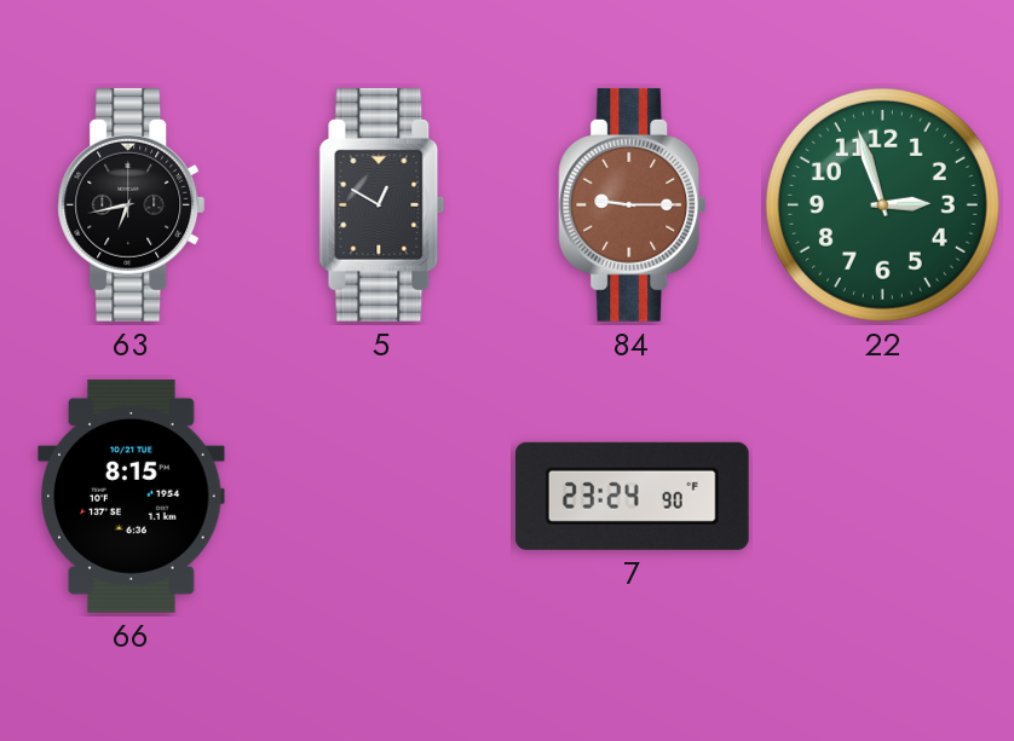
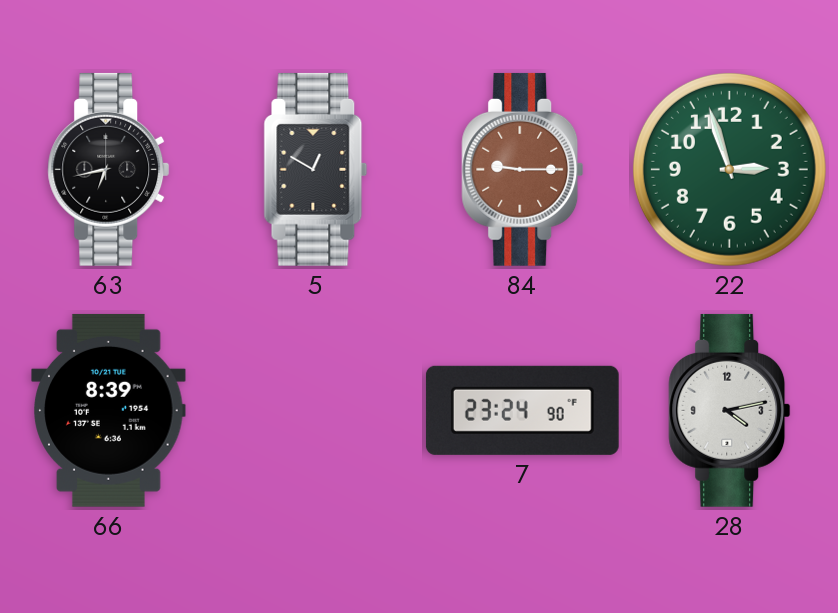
66: 8:15 -> 8:39
28: none -> 4:13
